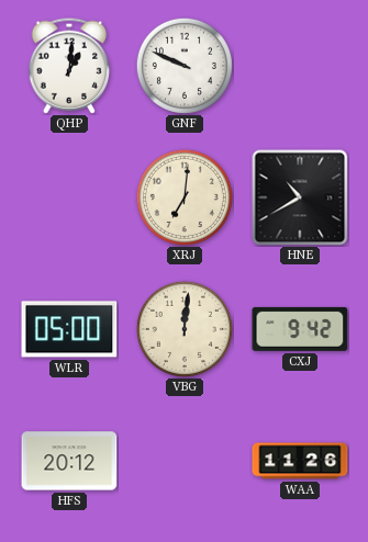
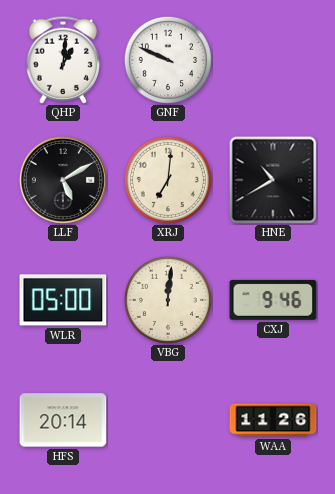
LLF: none -> 5:10
CXJ: 9:42 -> 9:46
HFS: 20:12 -> 20:14
